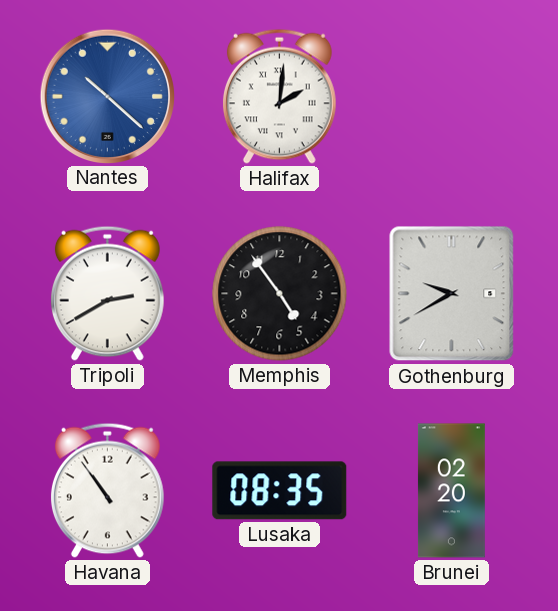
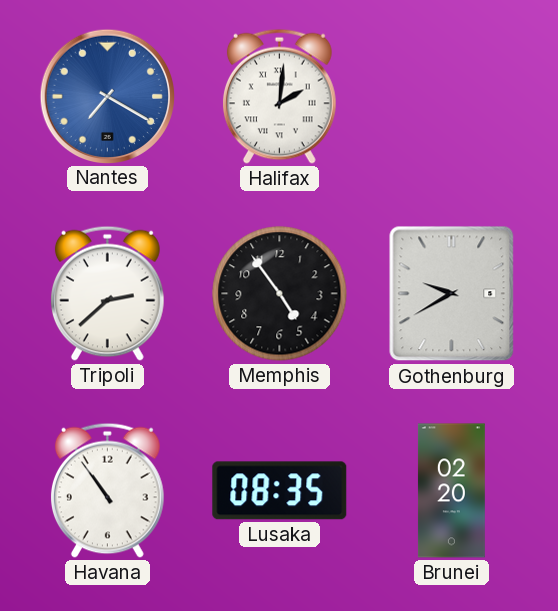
Nantes: 10:22 -> 7:20
Tripoli: 2:40 -> 2:38
